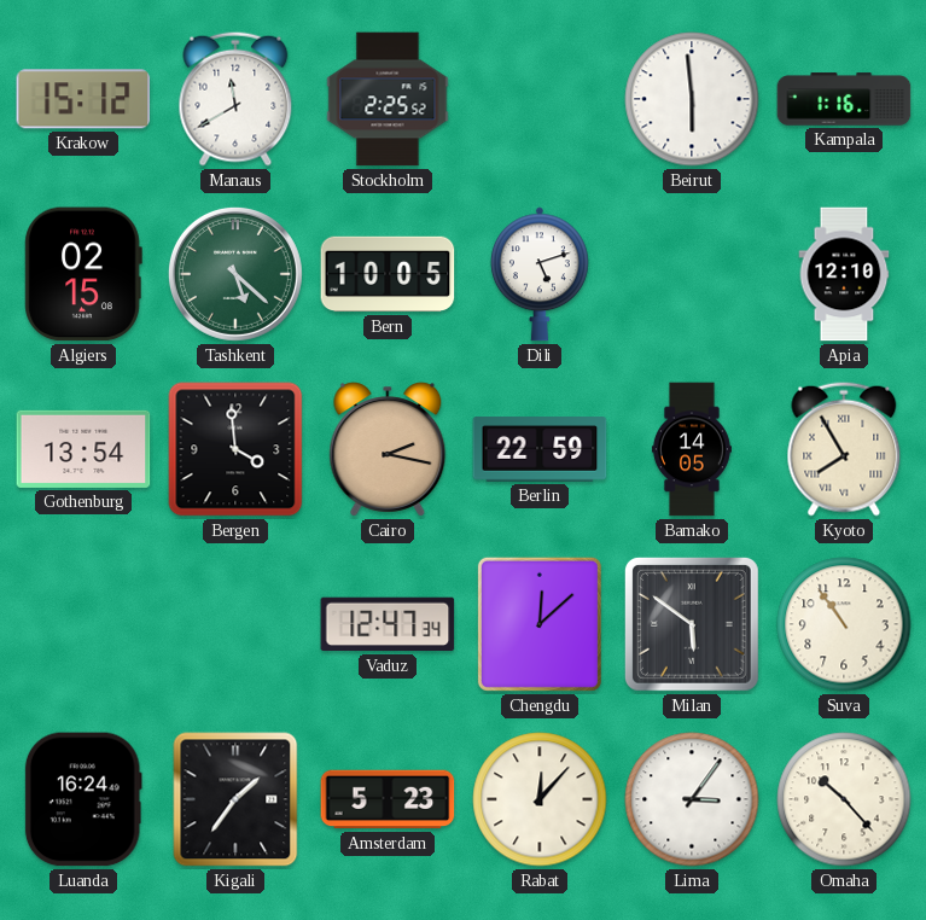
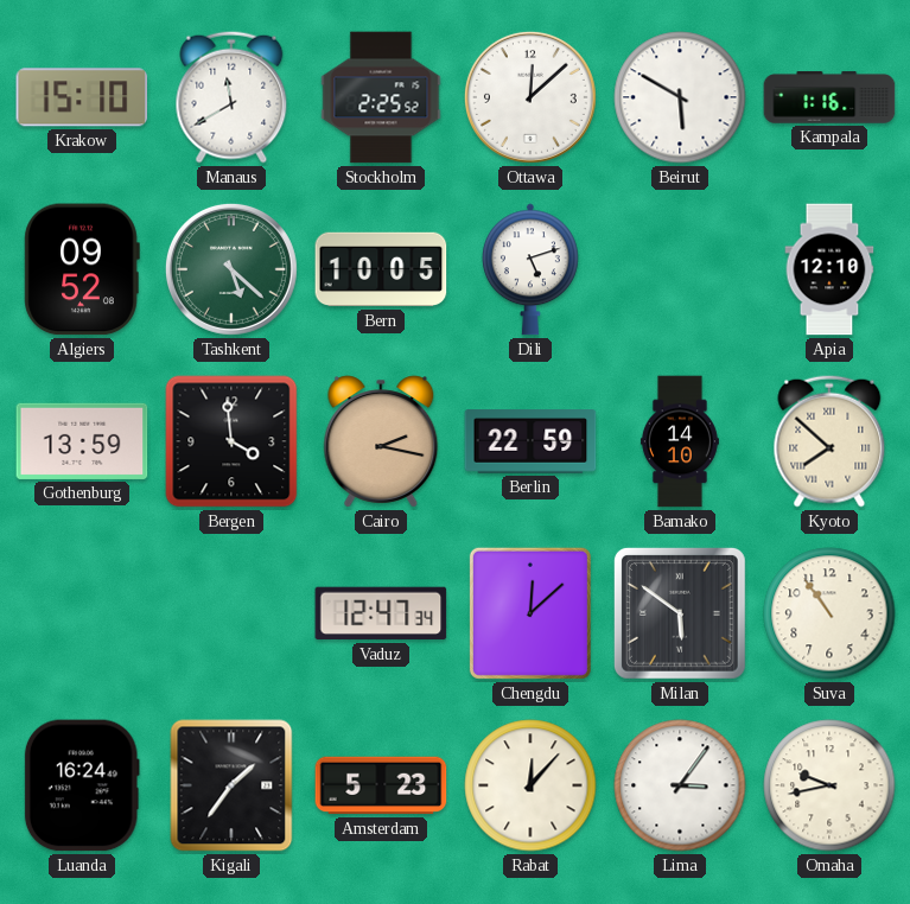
Krakow: 15:12 -> 15:10
Ottawa: none -> 12:08
Beirut: 5:59 -> 5:50
Algiers: 02:15 -> 09:52
Gothenburg: 13:54 -> 13:59
Bamako: 14:05 -> 14:10
Kyoto: 7:55 -> 7:52
Omaha: 10:23 -> 9:43
